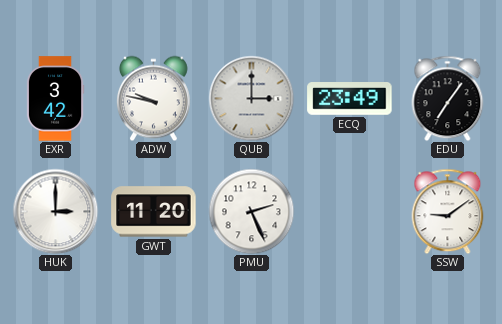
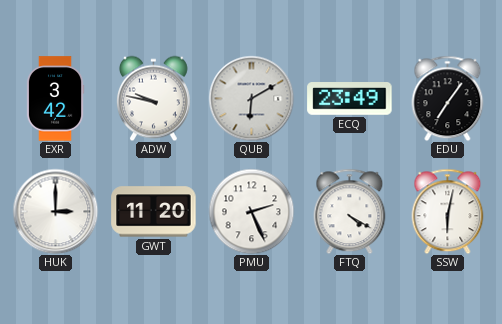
QUB: 3:00 -> 6:10
FTQ: none -> 4:20
SSW: 9:09 -> 6:02
